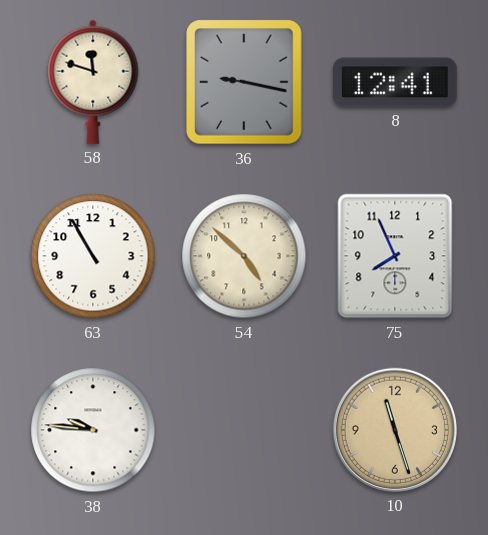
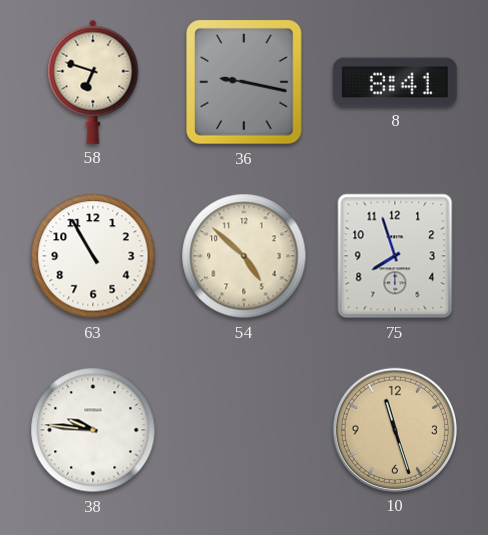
58: 11:48 -> 6:48
8: 12:41 -> 8:41
75: 7:56 -> 7:57
